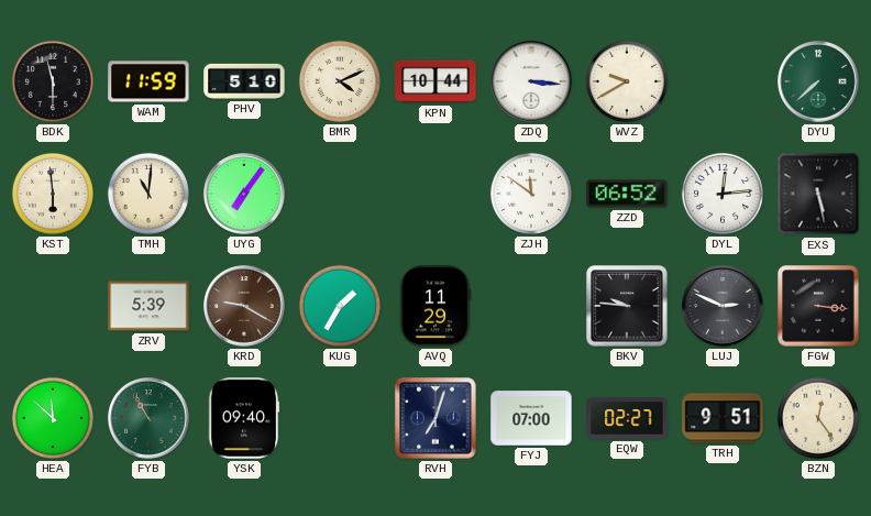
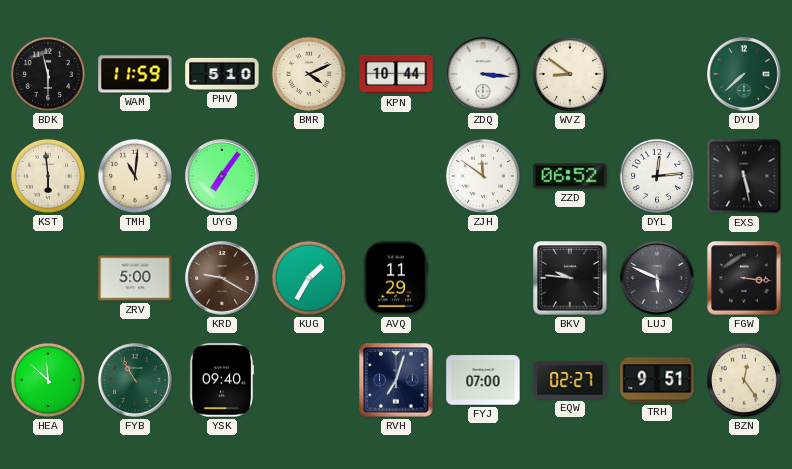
WVZ: 9:40 -> 8:51
ZRV: 5:39 -> 5:00
LUJ: 2:49 -> 5:49
